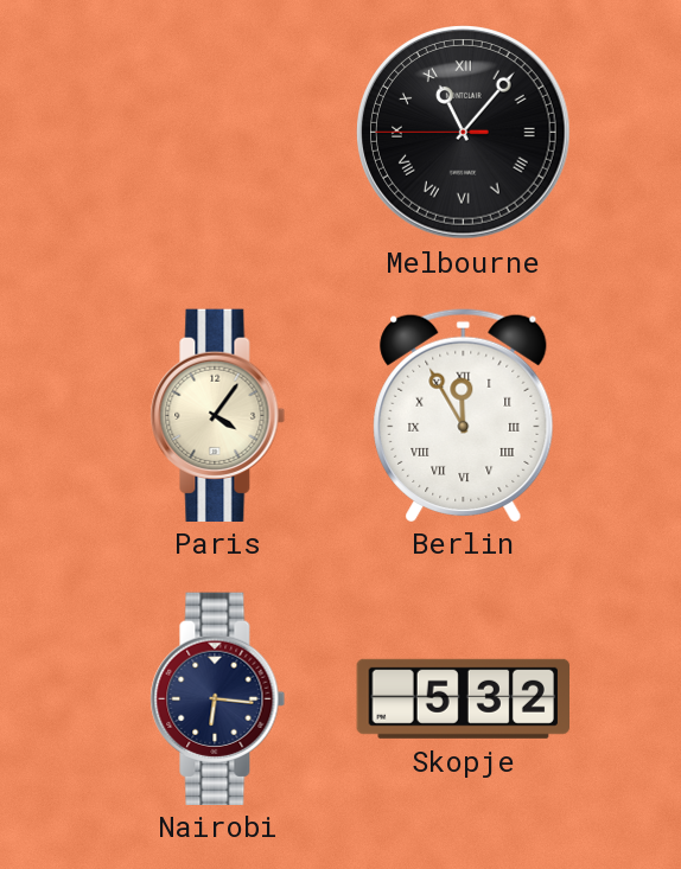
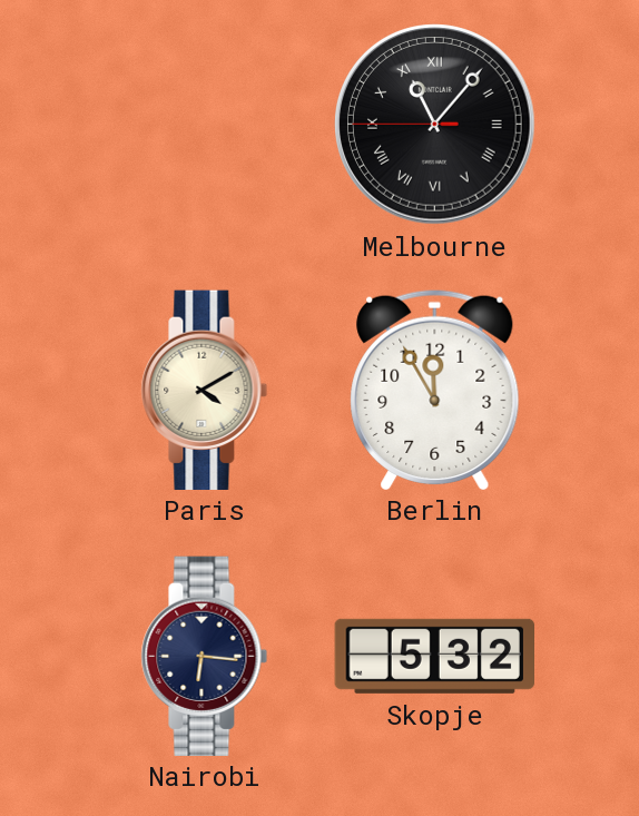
Paris: 4:06 -> 4:10
Berlin numerals: Roman -> Arabic
